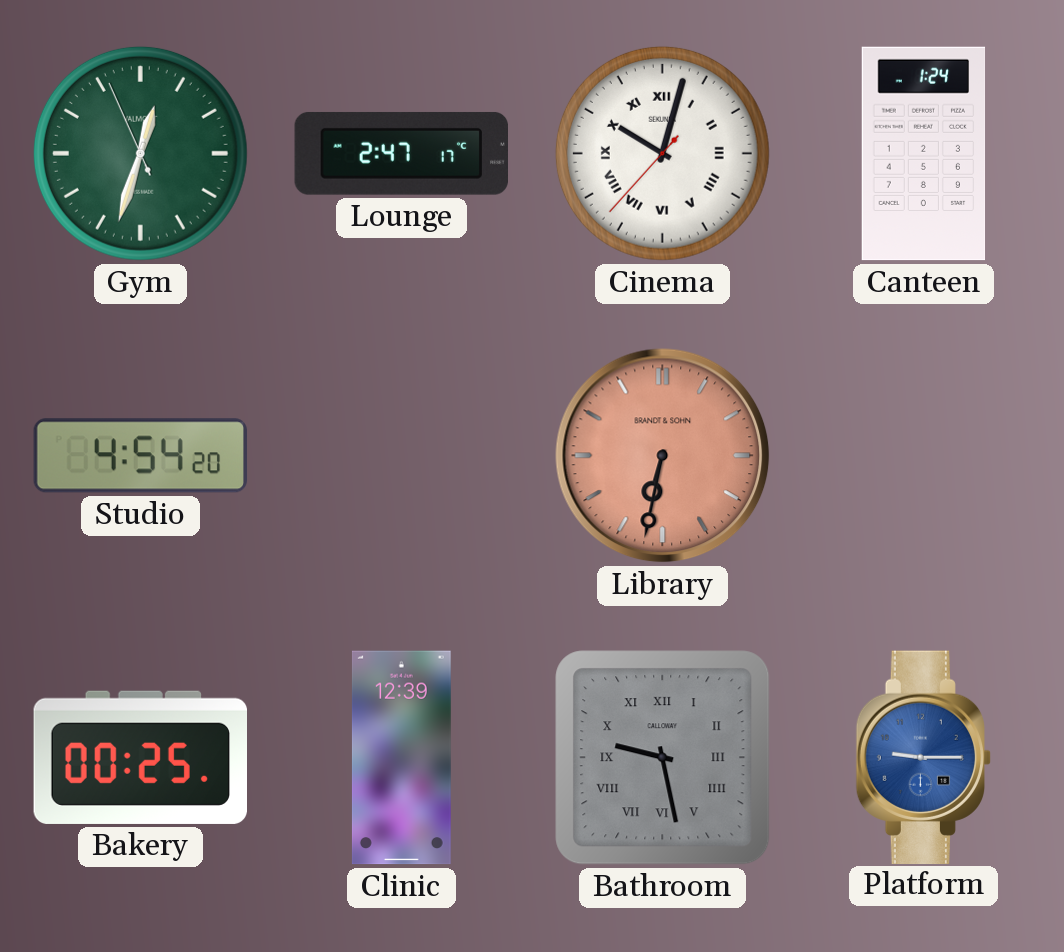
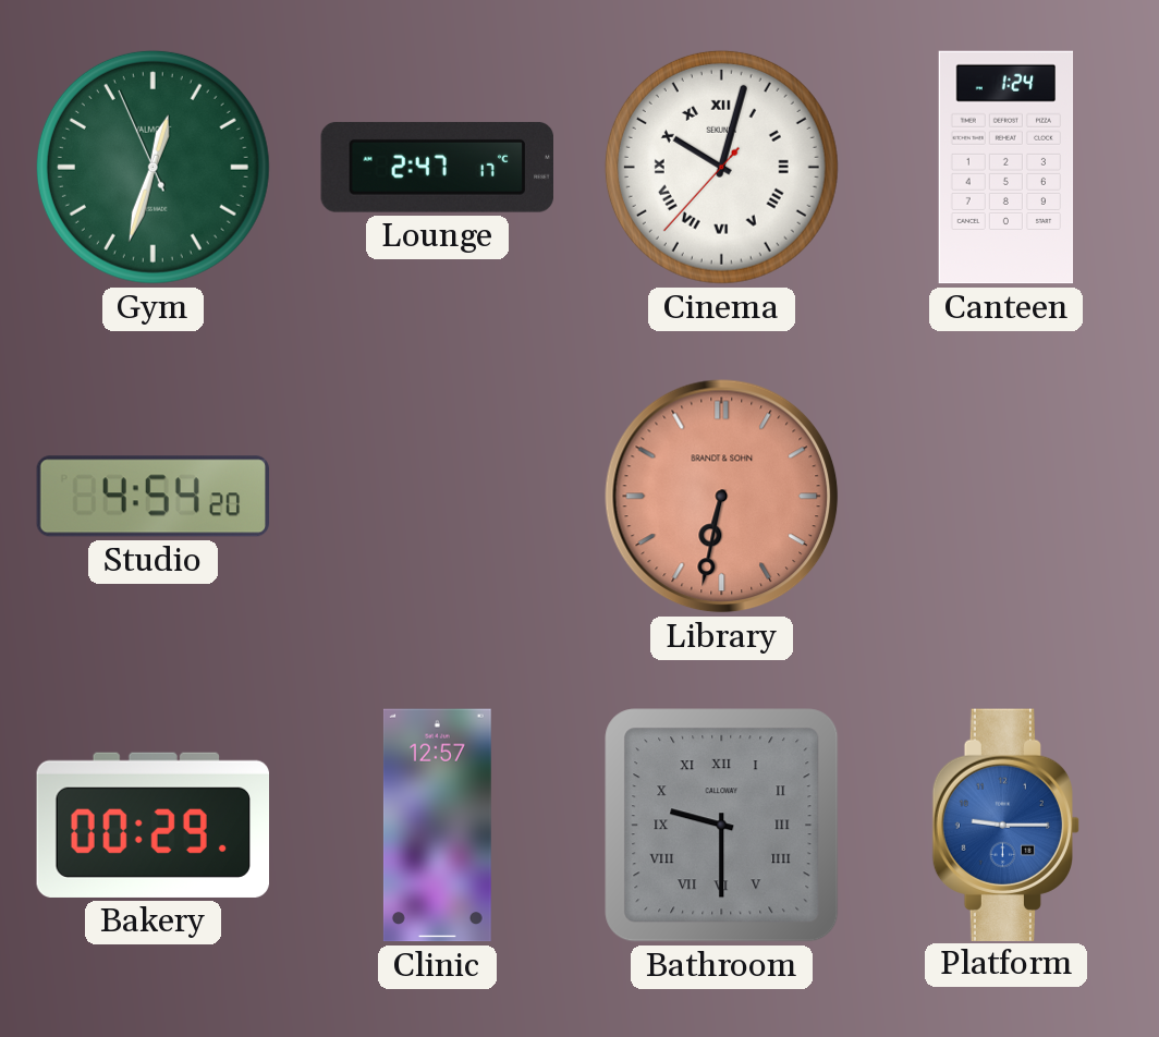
Bakery: 00:25 -> 00:29
Clinic: 12:39 -> 12:57
Bathroom: 9:28 -> 9:30
